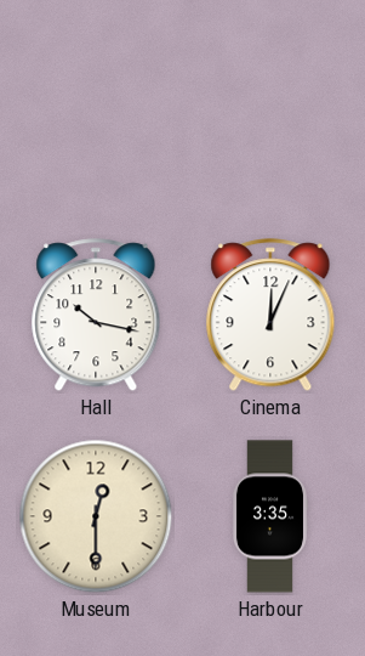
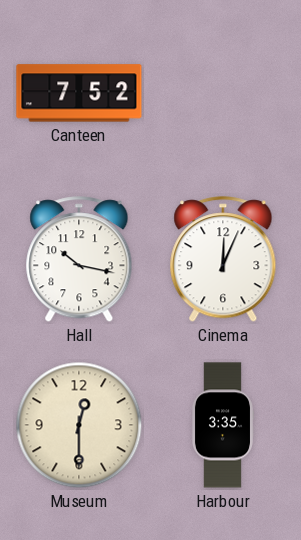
Canteen: none -> 7:52
